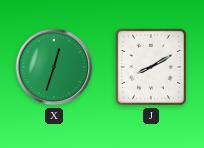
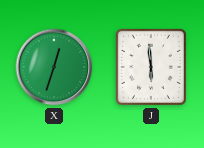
J: 8:10 -> 5:59
